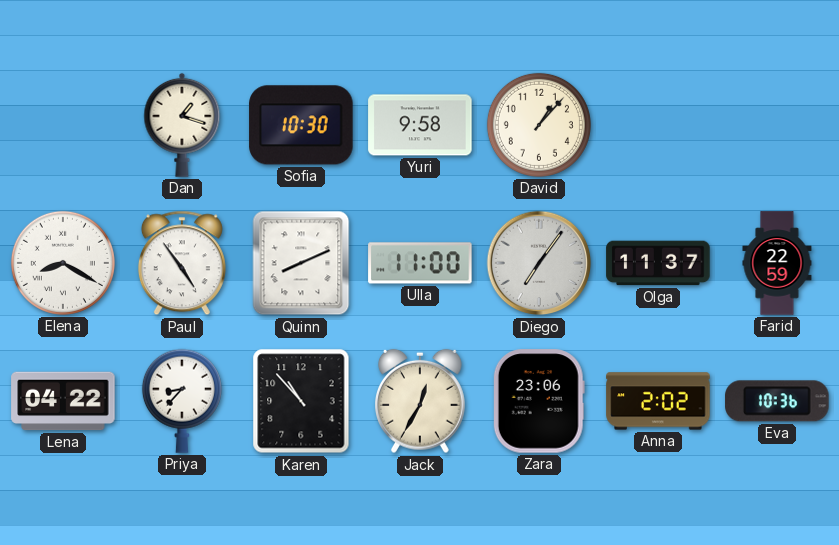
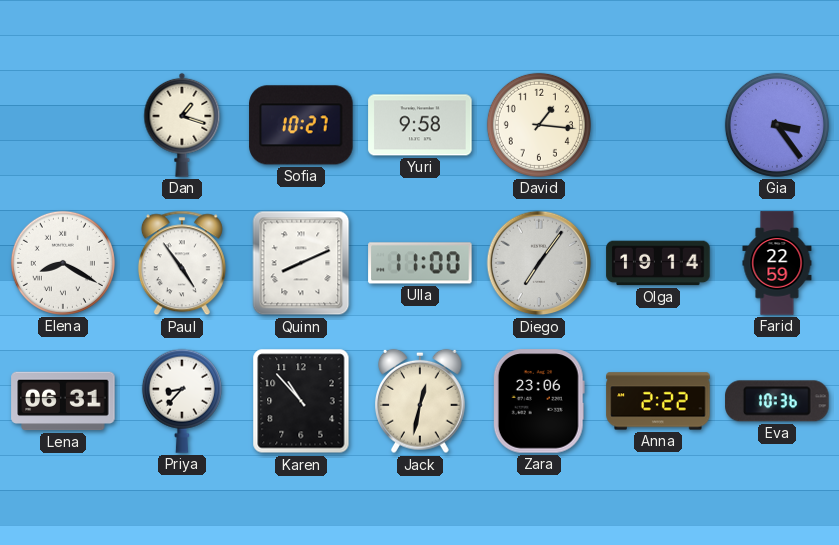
Sofia: 10:30 -> 10:27
David: 1:07 -> 1:16
Gia: none -> 3:24
Olga: 11:37 -> 19:14
Lena: 04:22 -> 06:31
Jack: 12:35 -> 12:32
Anna: 2:02 -> 2:22
